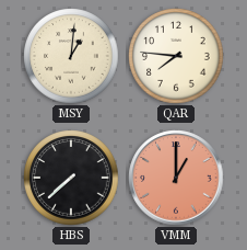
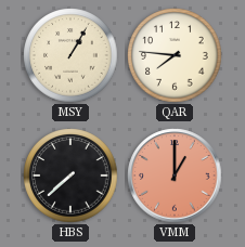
MSY: 1:01 -> 1:05
